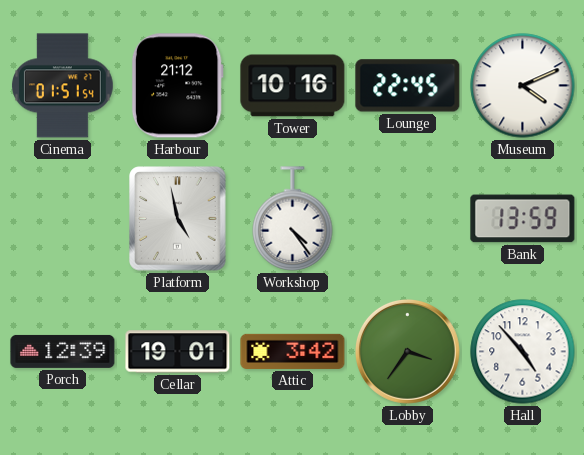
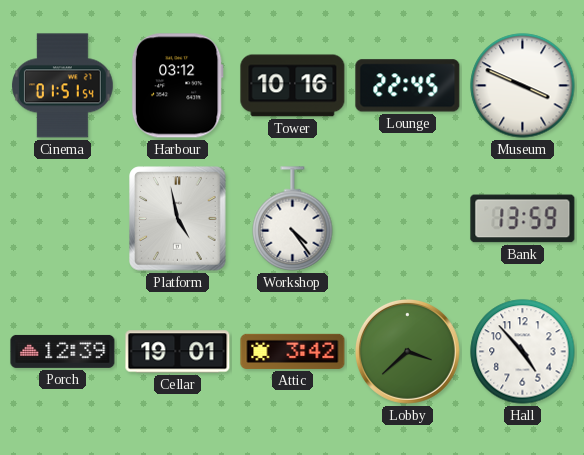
Harbour: 21:12 -> 03:12
Museum: 4:11 -> 3:49
Lobby: 3:36 -> 3:38
